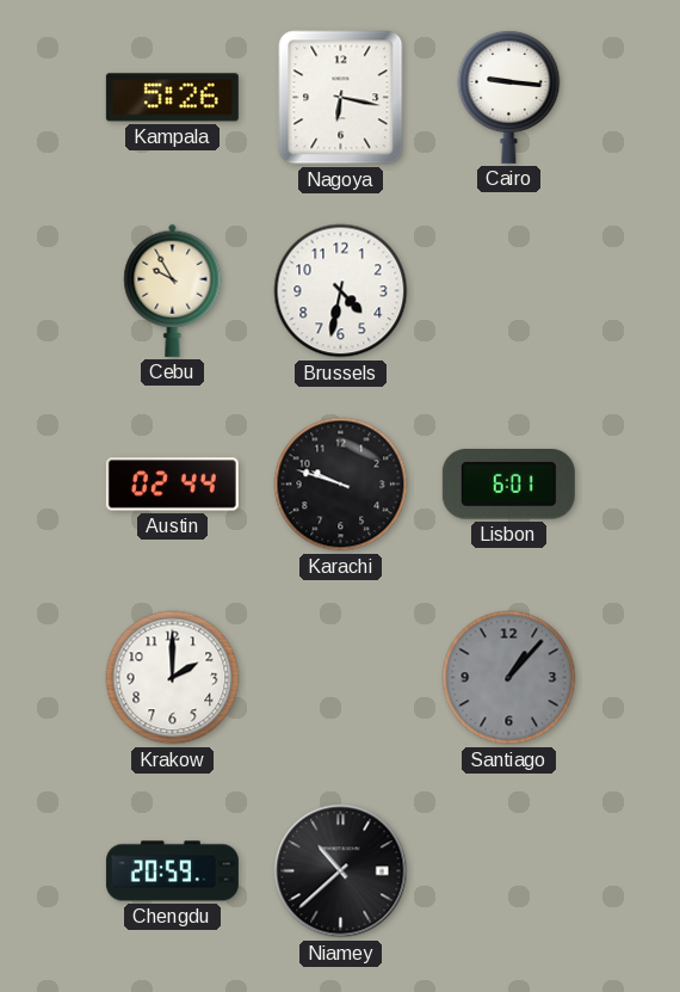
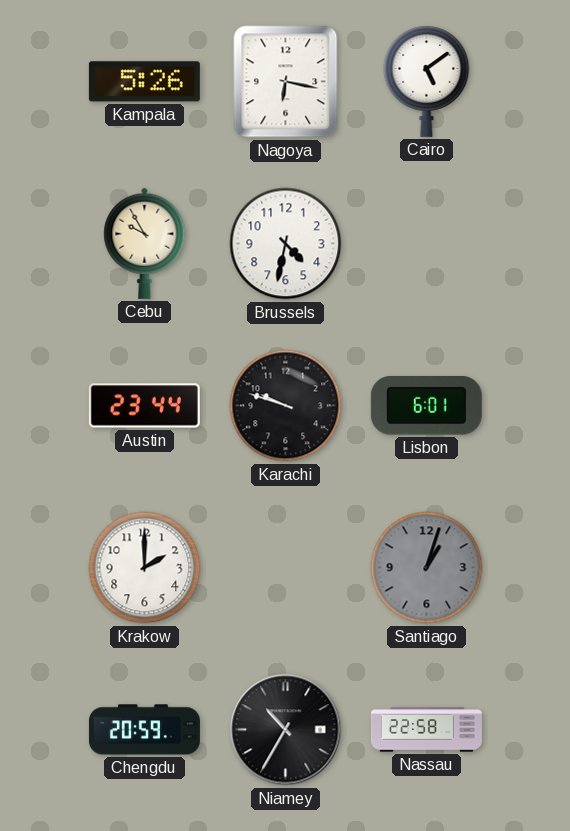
Cairo: 9:16 -> 5:09
Austin: 02:44 -> 23:44
Santiago: 1:07 -> 1:03
Niamey: 10:38 -> 10:35
Nassau: none -> 22:58
